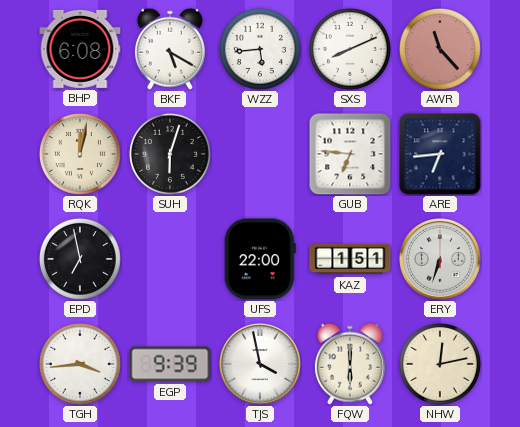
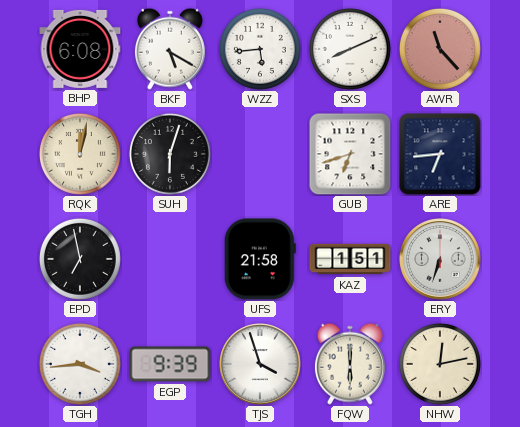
GUB: 6:46 -> 6:42
UFS: 22:00 -> 21:58
TJS: 3:58 -> 3:57
